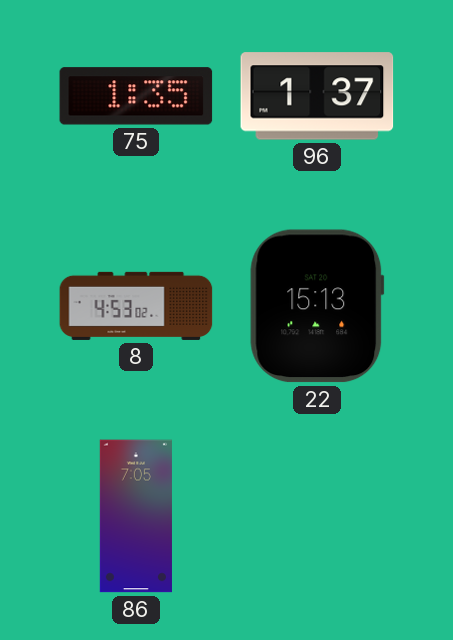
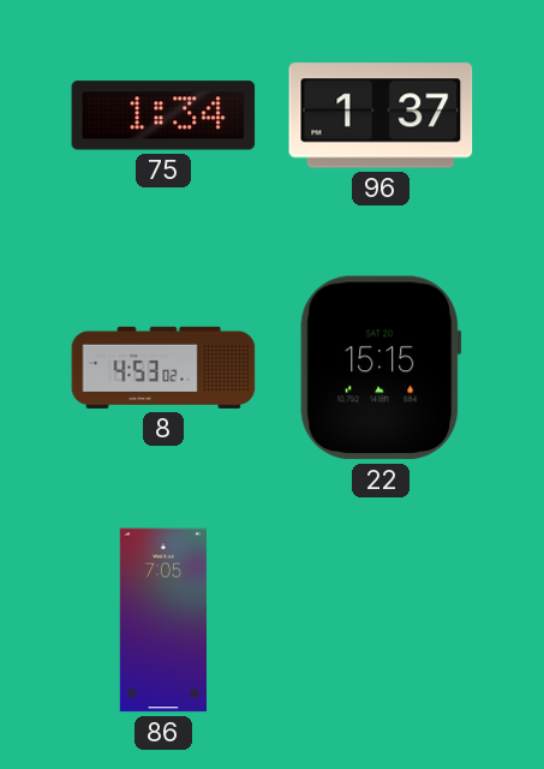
75: 1:35 -> 1:34
22: 15:13 -> 15:15
